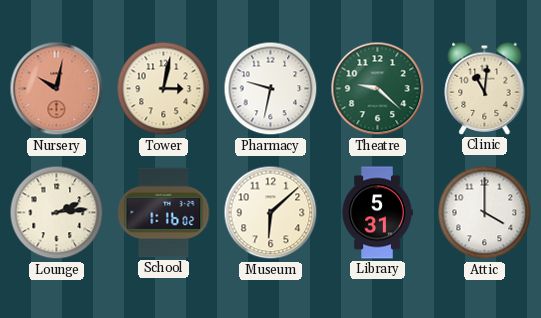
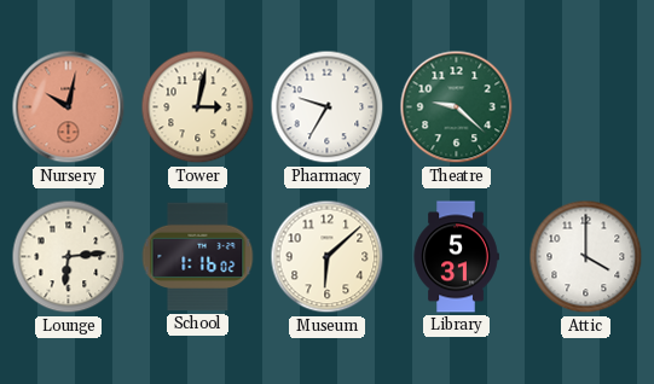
Pharmacy: 9:32 -> 9:35
Clinic: 11:01 -> none
Lounge: 2:14 -> 6:14
